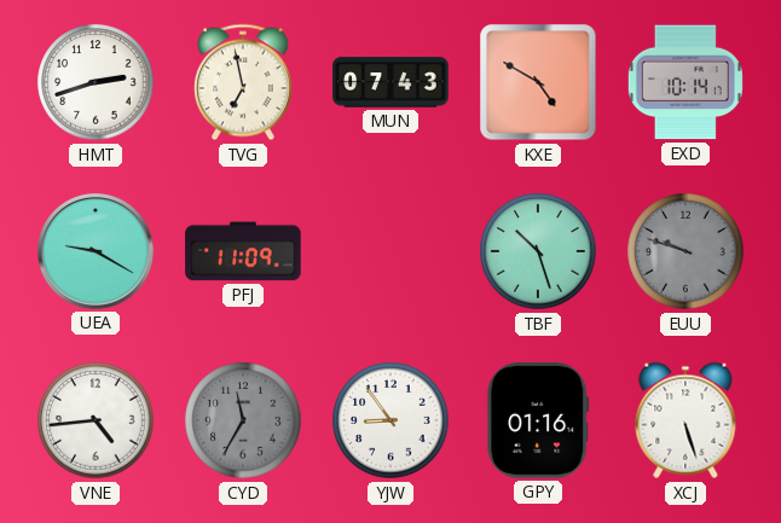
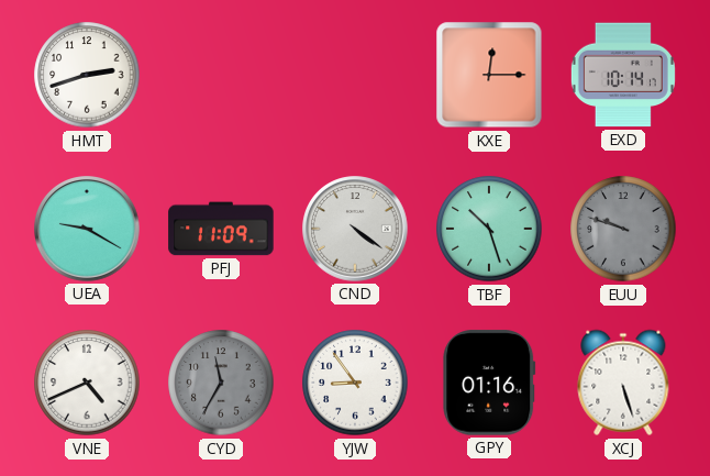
TVG: 6:58 -> none
MUN: 07:43 -> none
KXE: 4:50 -> 12:15
CND: none -> 4:21
VNE: 4:44 -> 4:41
